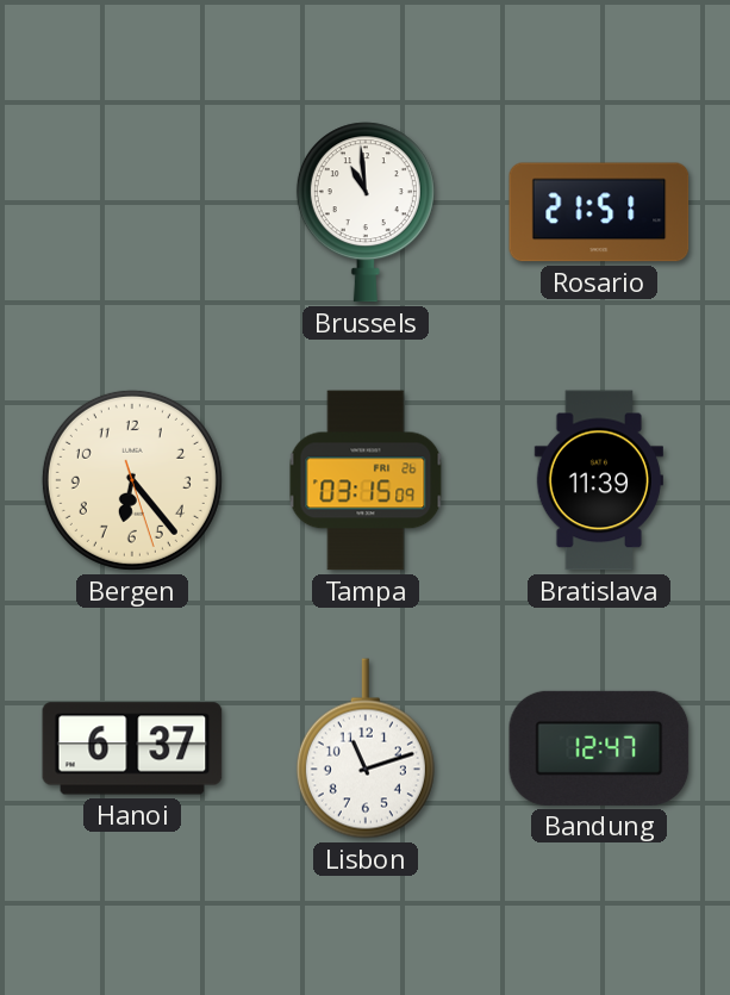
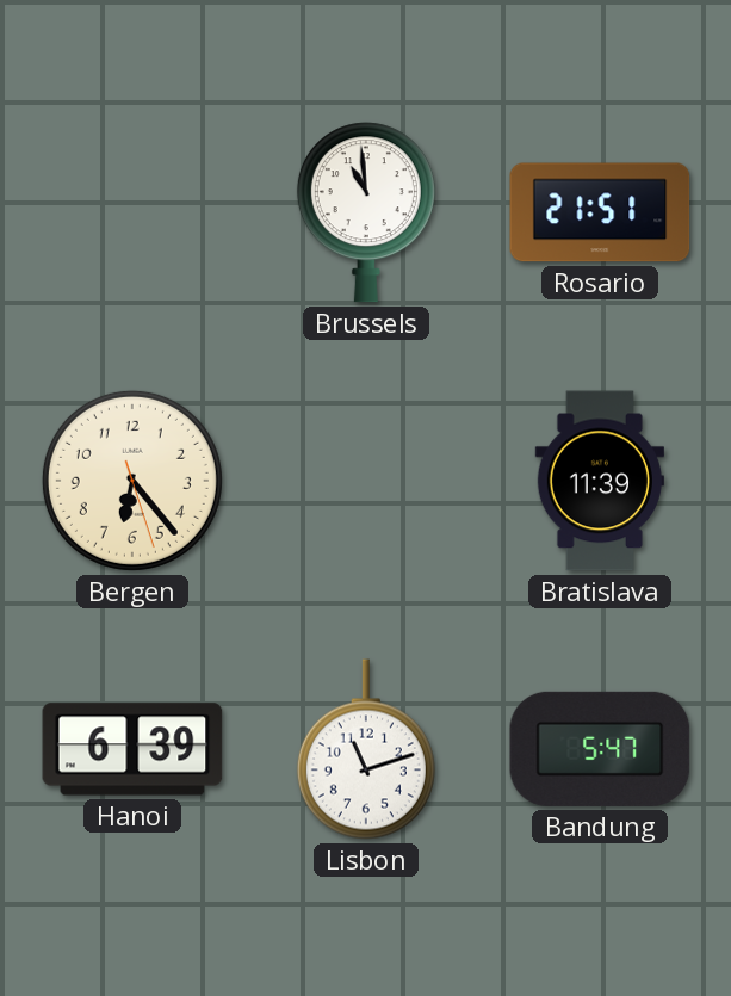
Tampa: 03:15 -> none
Hanoi: 6:37 -> 6:39
Bandung: 12:47 -> 5:47
